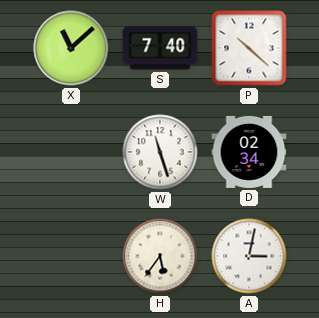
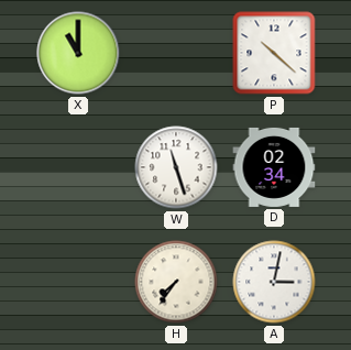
X: 11:08 -> 11:00
S: 7:40 -> none
H: 5:36 -> 7:36
